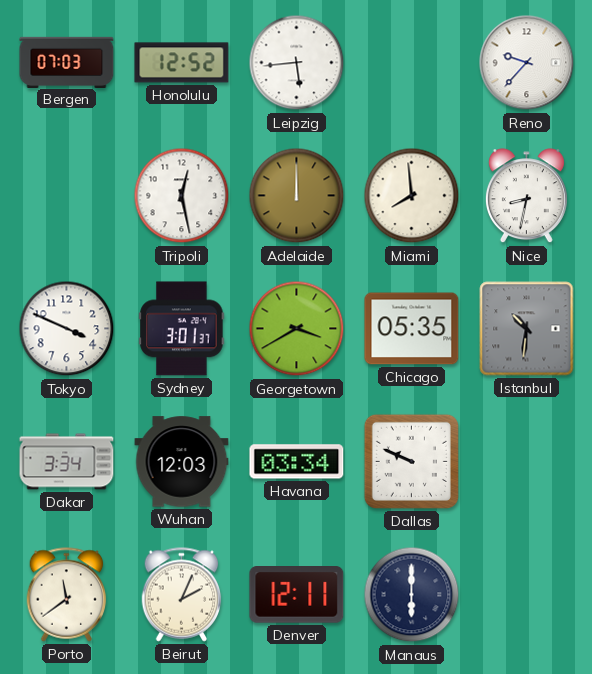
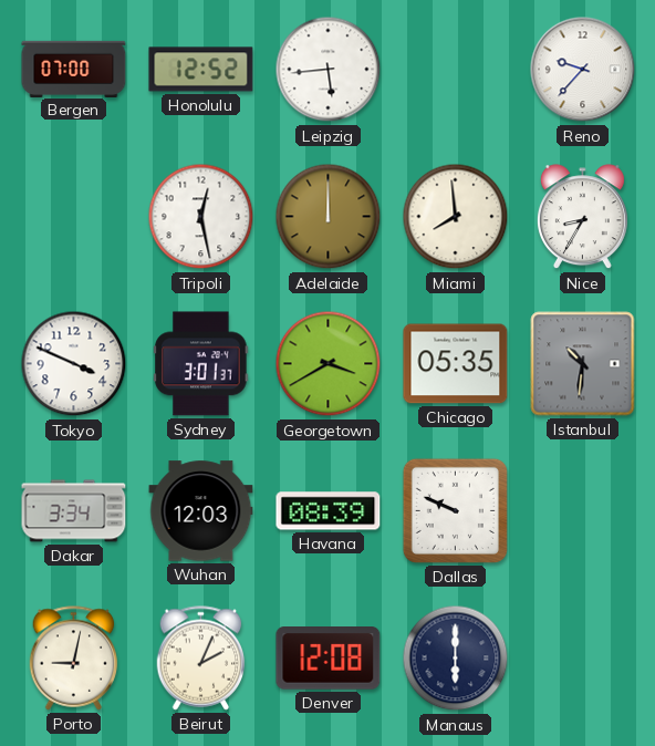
Bergen: 07:03 -> 07:00
Nice: 8:32 -> 8:35
Havana: 03:34 -> 08:39
Porto: 11:39 -> 9:02
Denver: 12:11 -> 12:08
